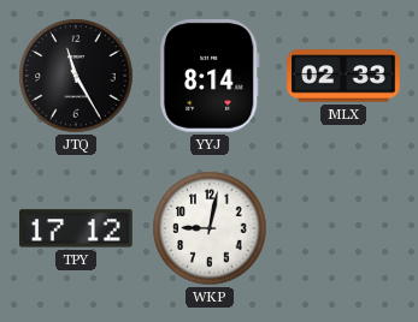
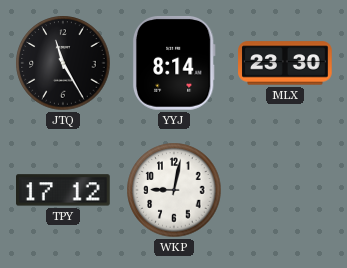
MLX: 02:33 -> 23:30
